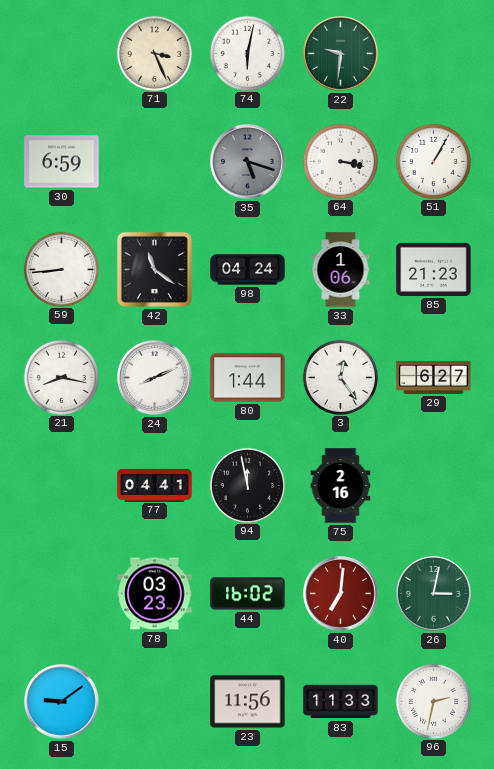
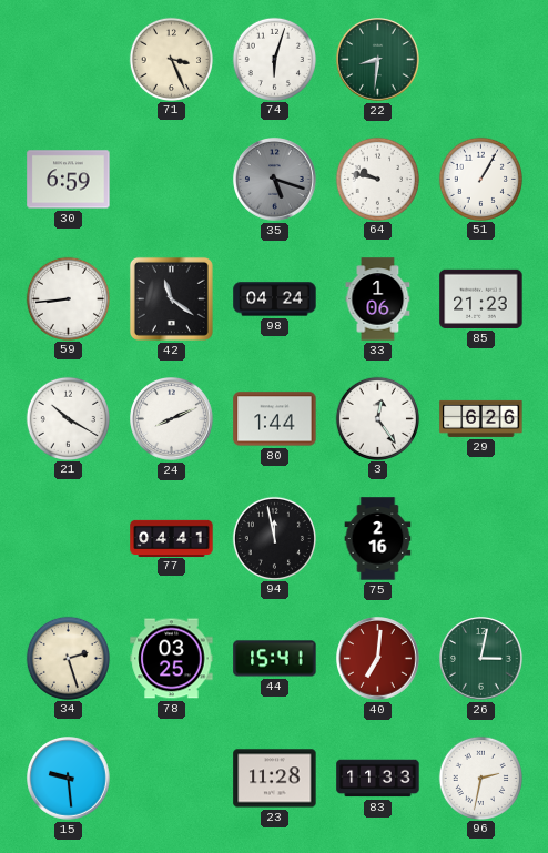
74: 6:02 -> 6:03
22: 9:31 -> 8:31
64: 3:17 -> 9:47
21: 8:17 -> 10:20
29: 6:27 -> 6:26
34: none -> 2:27
78: 03:23 -> 03:25
44: 16:02 -> 15:41
15: 9:09 -> 9:29
23: 11:56 -> 11:28
